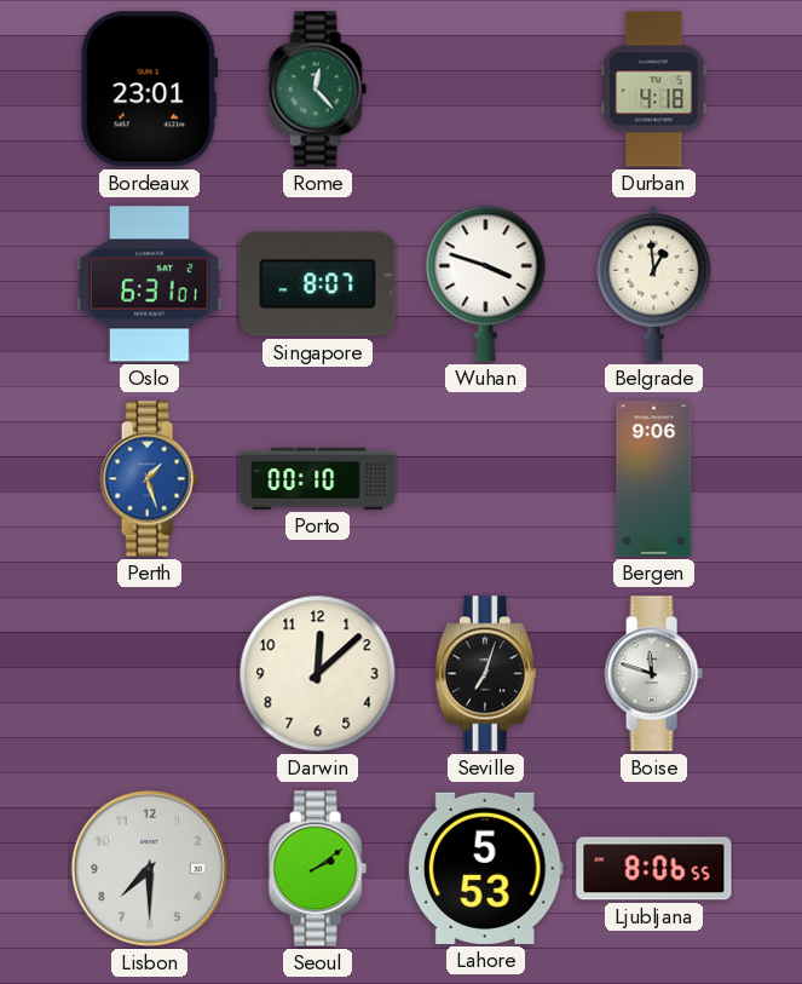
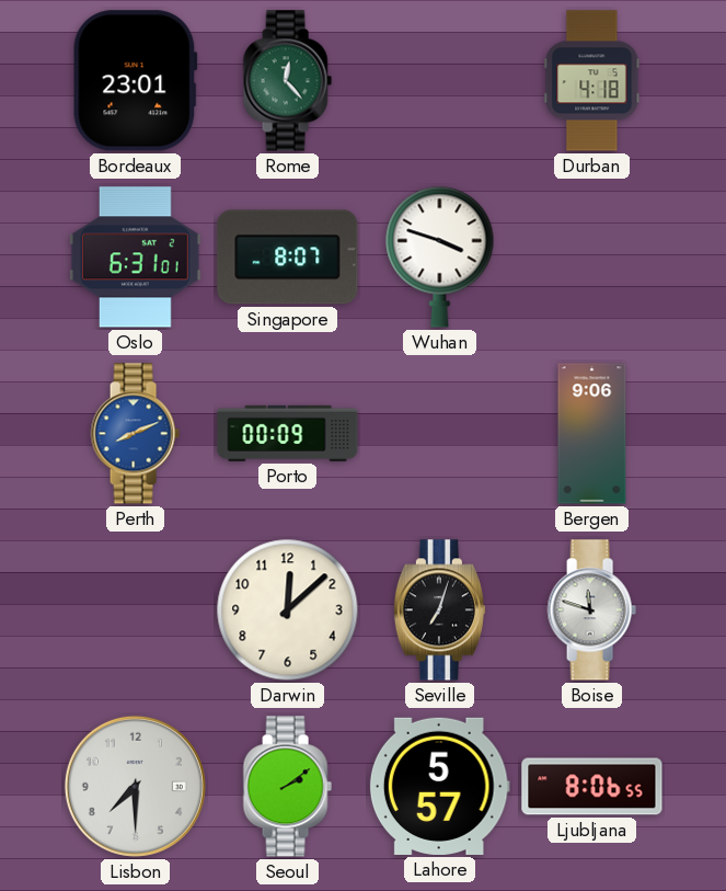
Belgrade: 12:59 -> none
Perth: 1:27 -> 8:11
Porto: 00:10 -> 00:09
Lahore: 5:53 -> 5:57
